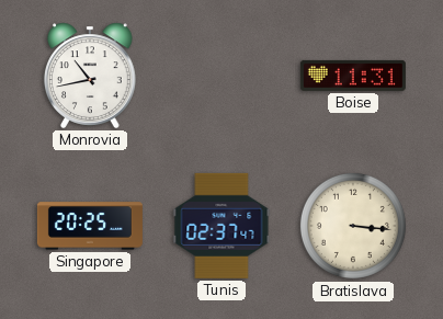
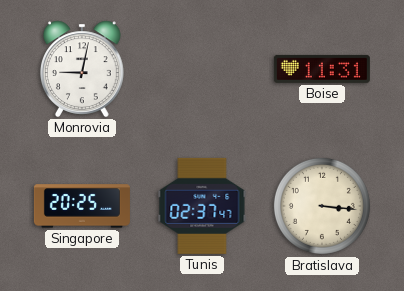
Monrovia: 10:43 -> 9:02
